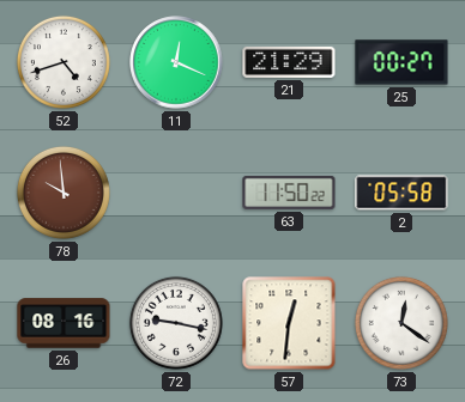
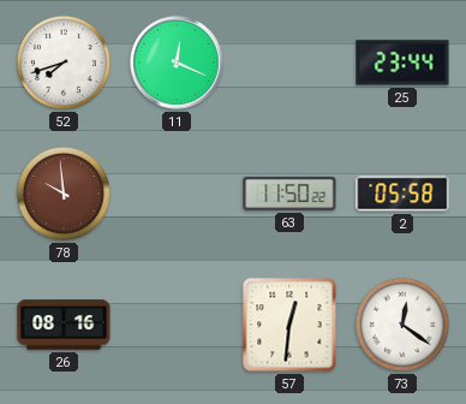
52: 4:42 -> 7:42
21: 21:29 -> none
25: 00:27 -> 23:44
72: 9:17 -> none
